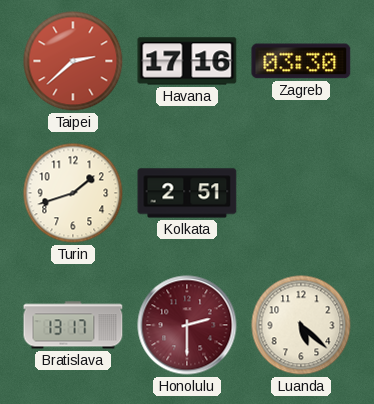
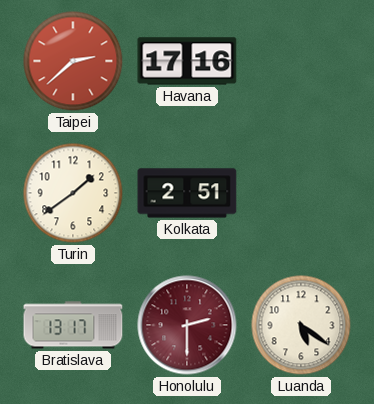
Zagreb: 03:30 -> none
Turin: 1:42 -> 1:39
Luanda: 5:22 -> 5:21
